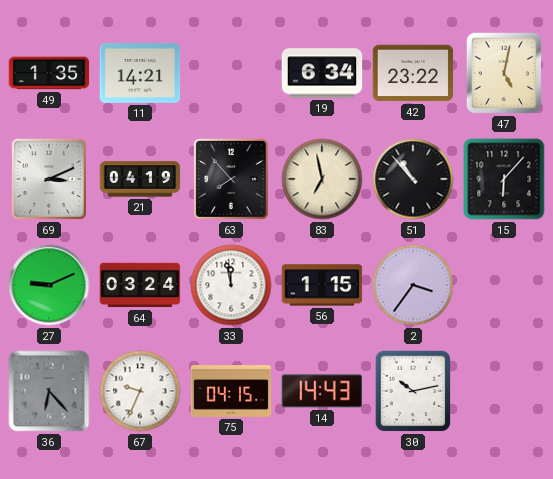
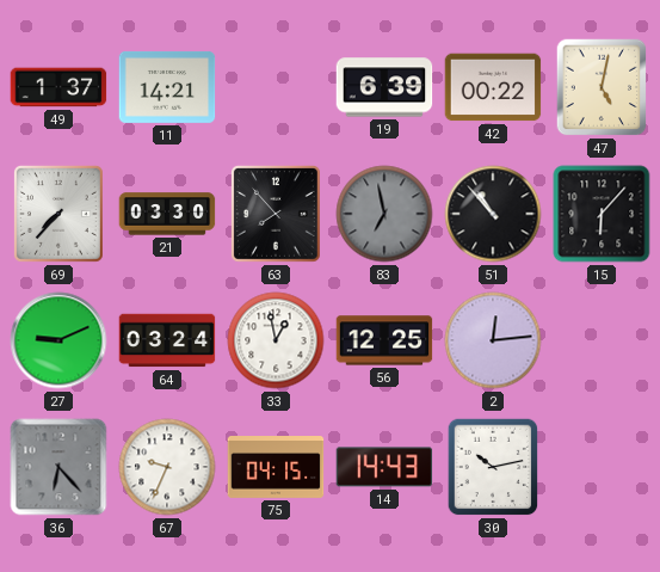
49: 1:35 -> 1:37
19: 6:34 -> 6:39
42: 23:22 -> 00:22
69: 3:11 -> 7:37
21: 04:19 -> 03:30
83 dial: cream -> grey
33: 11:58 -> 12:58
56: 1:15 -> 12:25
2: 3:36 -> 12:14
